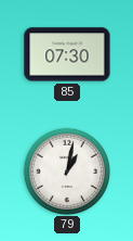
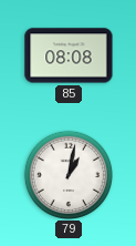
85: 07:30 -> 08:08
